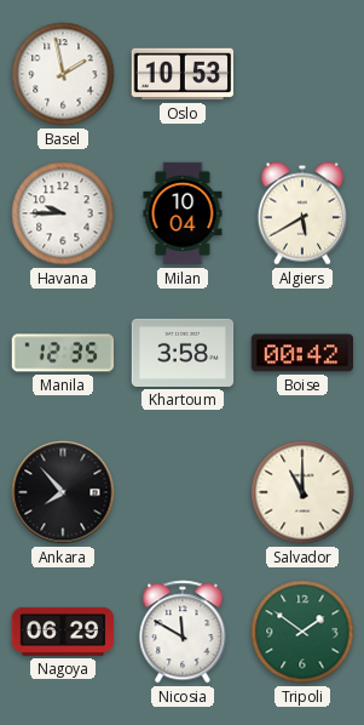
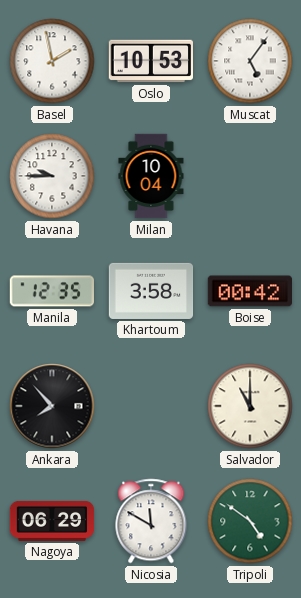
Muscat: none -> 5:06
Algiers: 5:40 -> none
Tripoli: 1:51 -> 4:51
